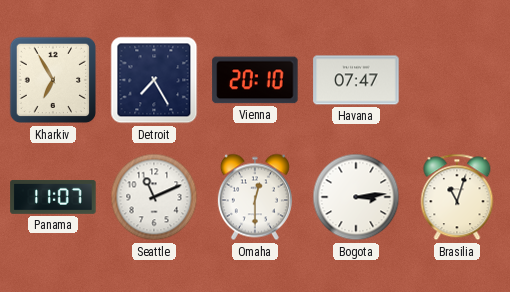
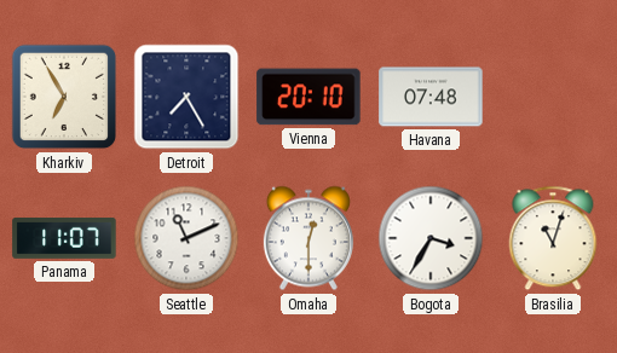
Havana: 07:47 -> 07:48
Bogota: 3:14 -> 3:35
